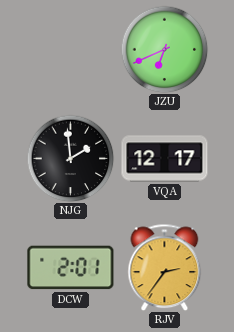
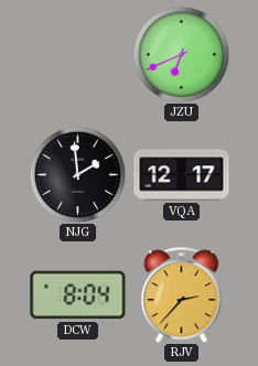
DCW: 2:01 -> 8:04
RJV: 2:36 -> 2:37
